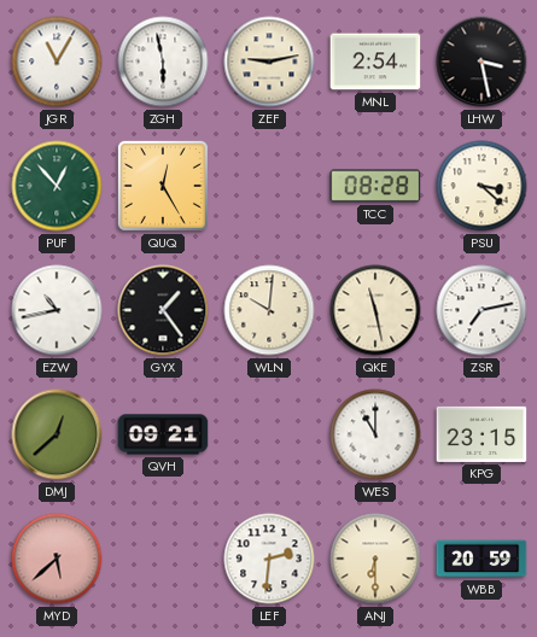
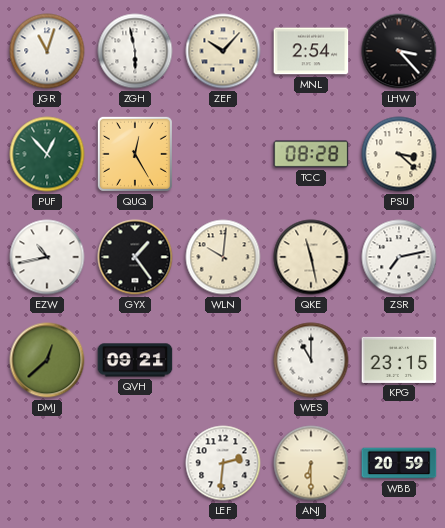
JGR: 11:05 -> 11:03
ZEF: 9:13 -> 10:07
LHW: 3:28 -> 3:23
MYD: 5:38 -> none
